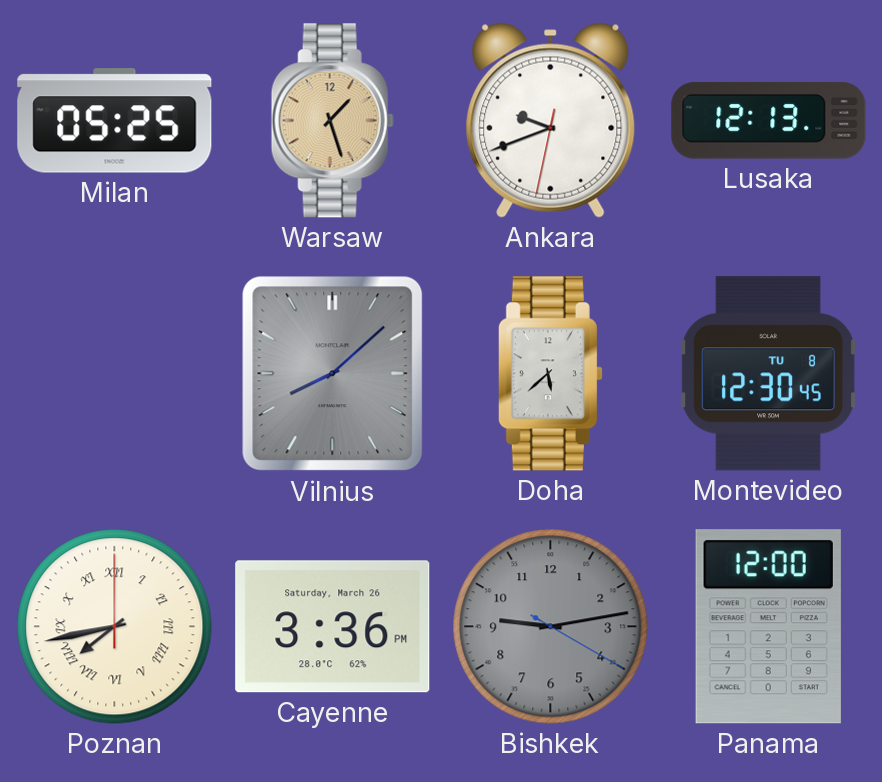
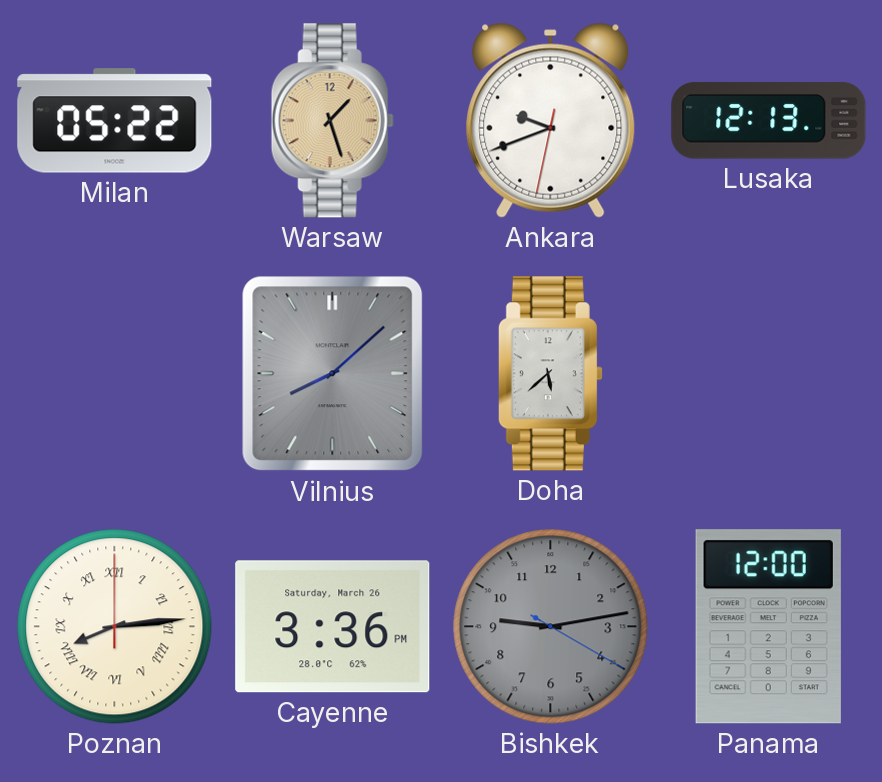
Milan: 05:25 -> 05:22
Montevideo: 12:30 -> none
Poznan: 7:43 -> 8:14
